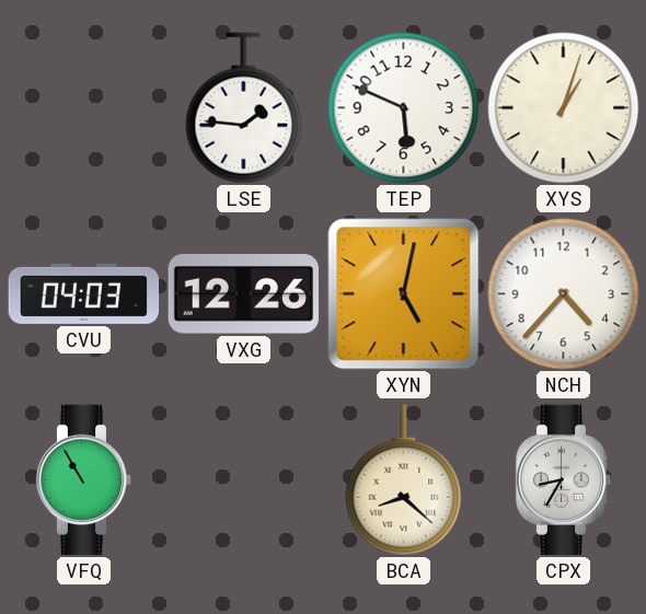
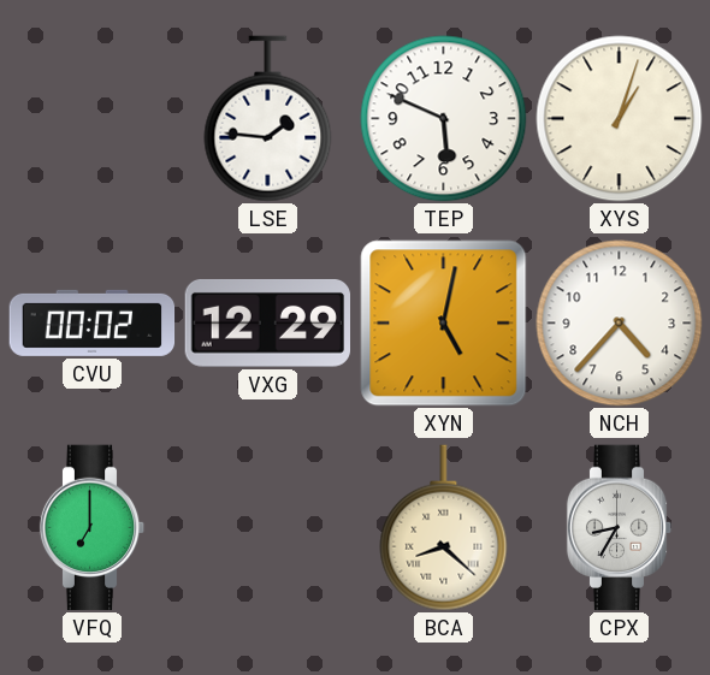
CVU: 04:03 -> 00:02
VXG: 12:26 -> 12:29
VFQ: 10:55 -> 7:00
